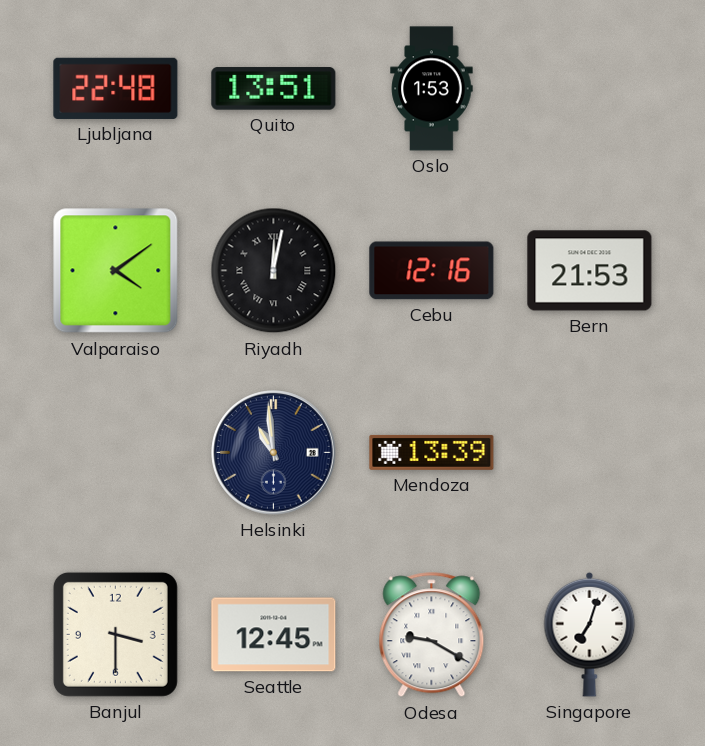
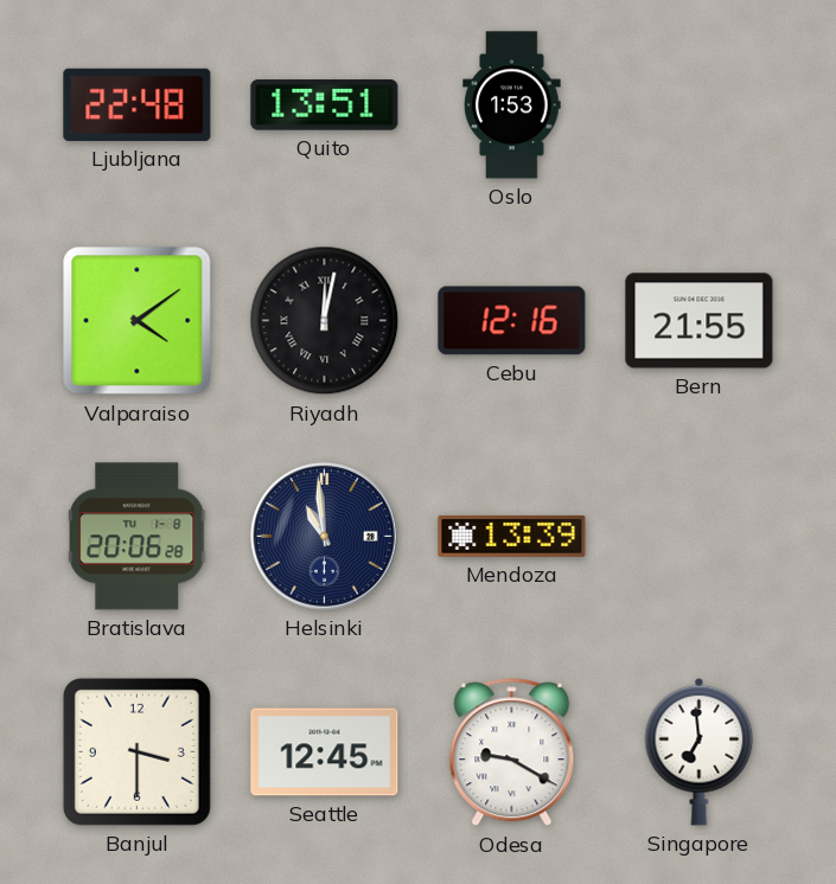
Bern: 21:53 -> 21:55
Bratislava: none -> 20:06
Singapore: 7:03 -> 6:59
